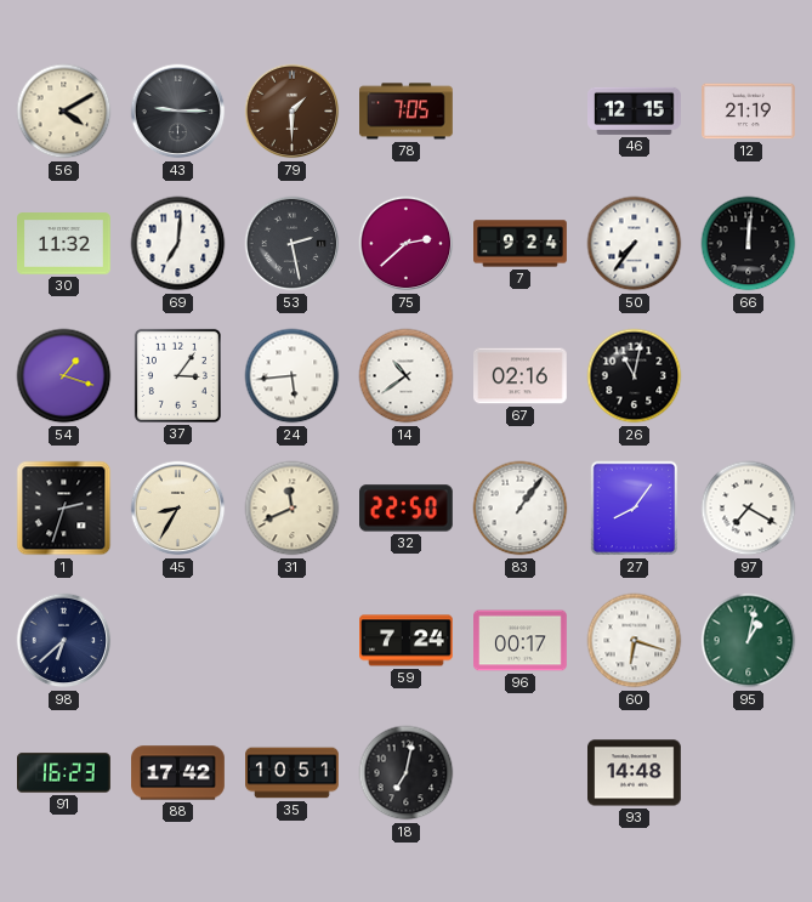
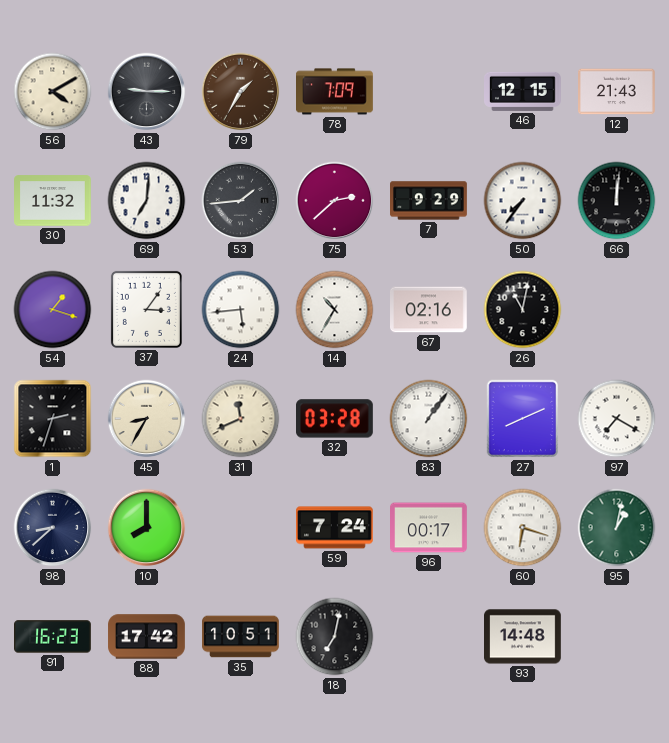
79: 1:30 -> 1:35
78: 7:05 -> 7:09
12: 21:19 -> 21:43
53: 2:28 -> 1:44
7: 9:24 -> 9:29
14: 10:39 -> 10:35
32: 22:50 -> 03:28
27: 8:06 -> 8:11
98: 6:38 -> 8:38
10: none -> 8:00
